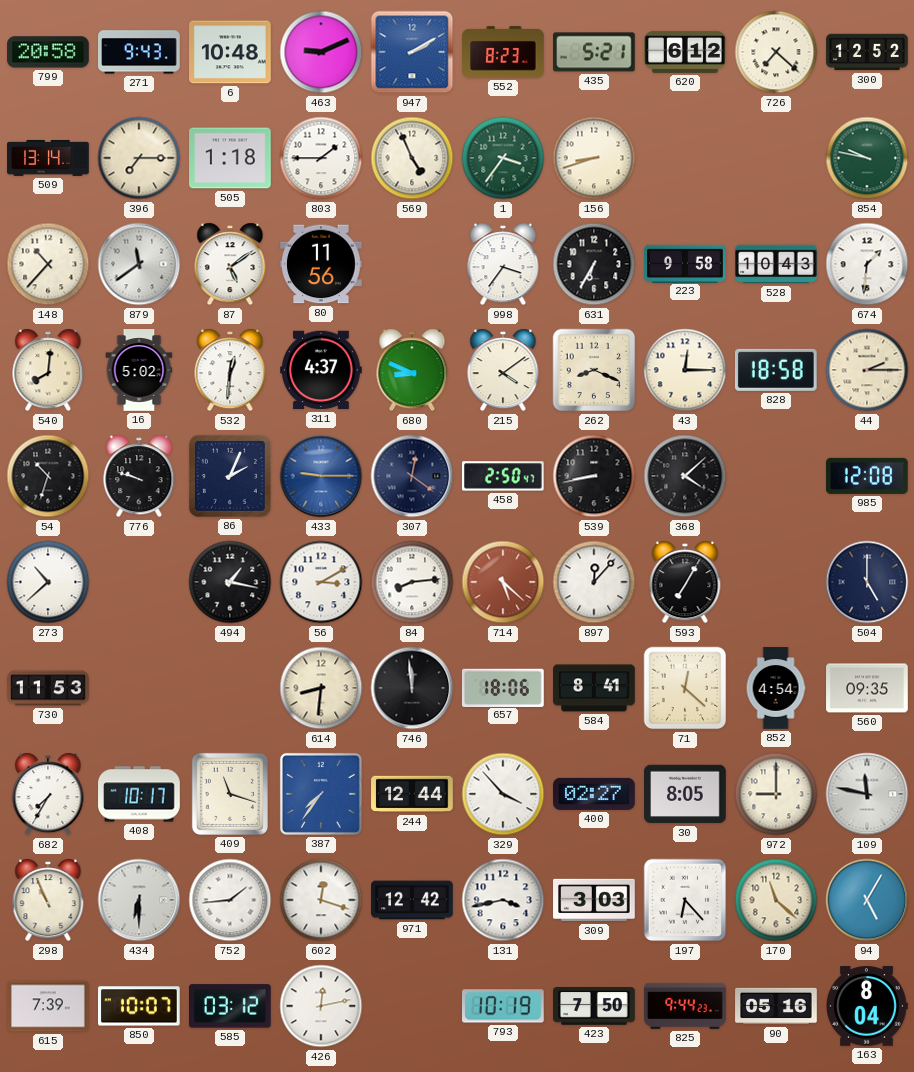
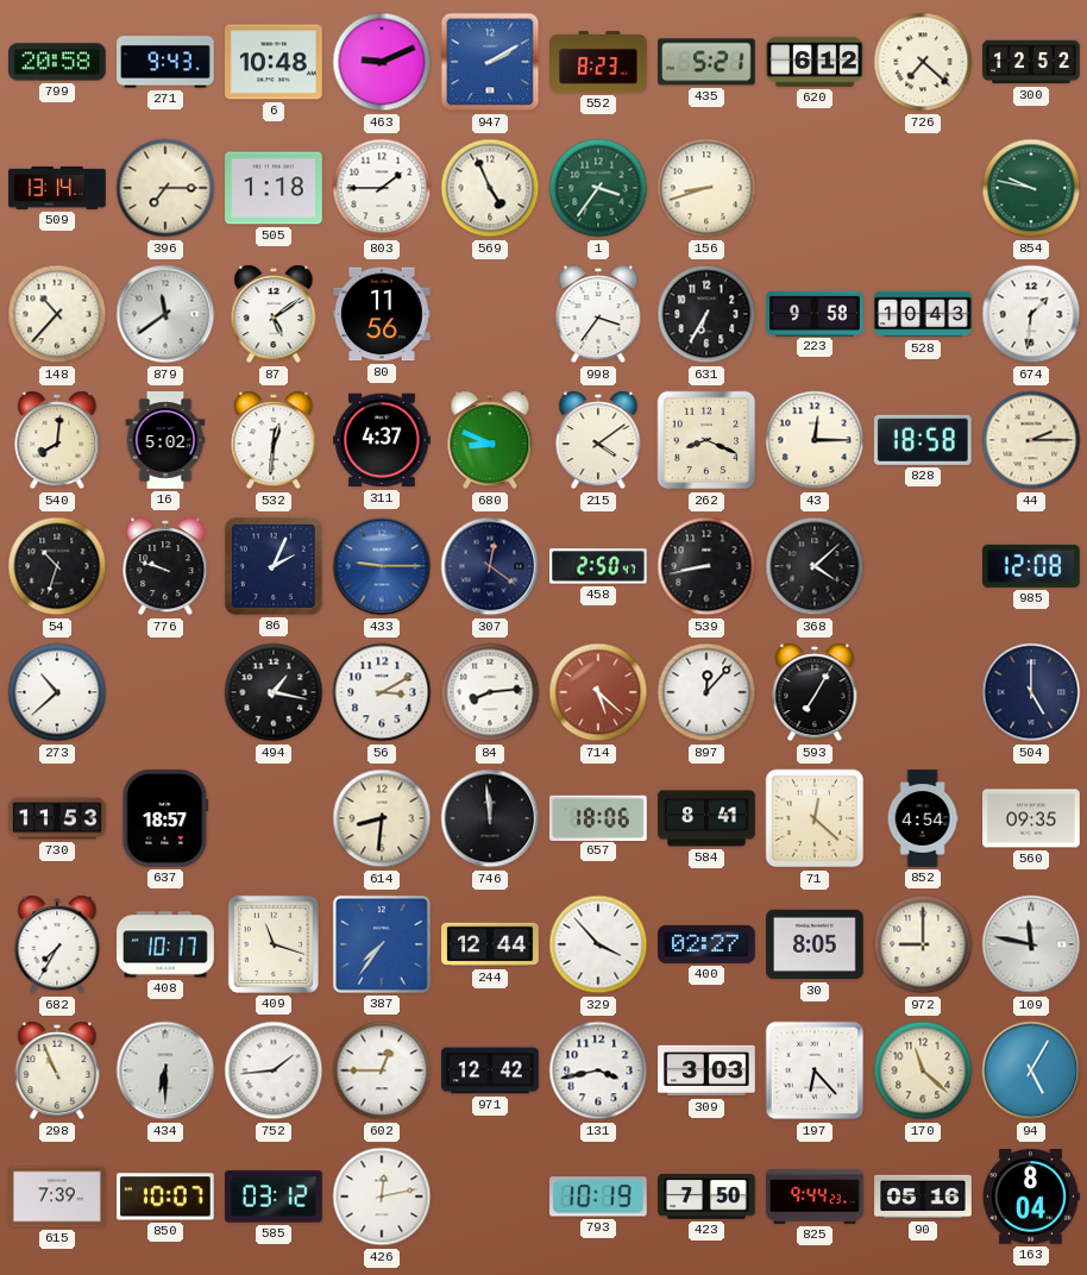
637: none -> 18:57
602: 12:18 -> 12:45
